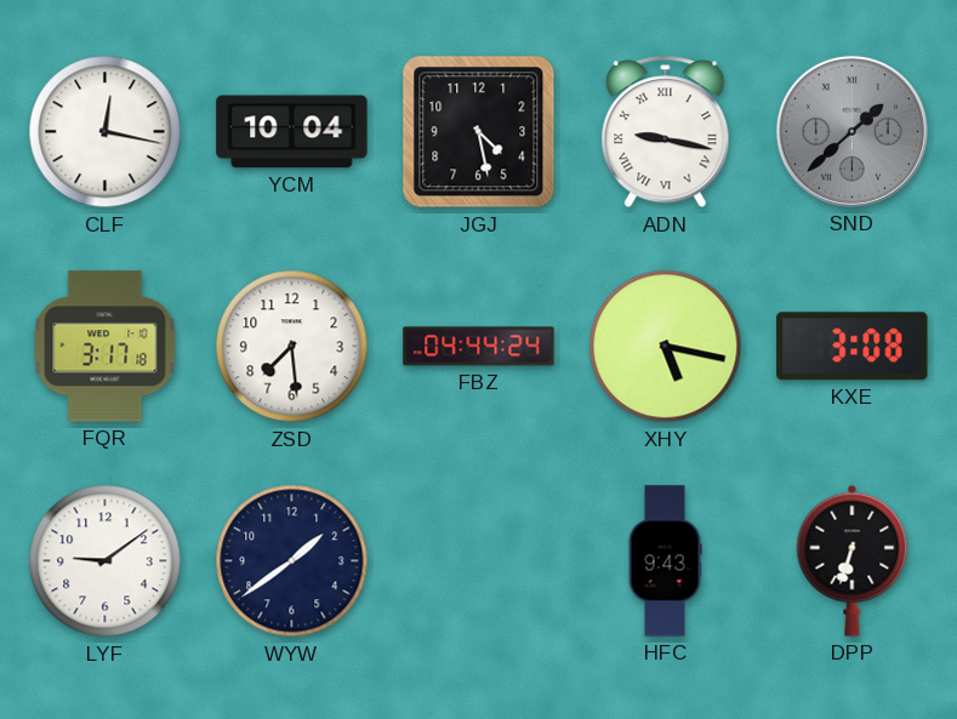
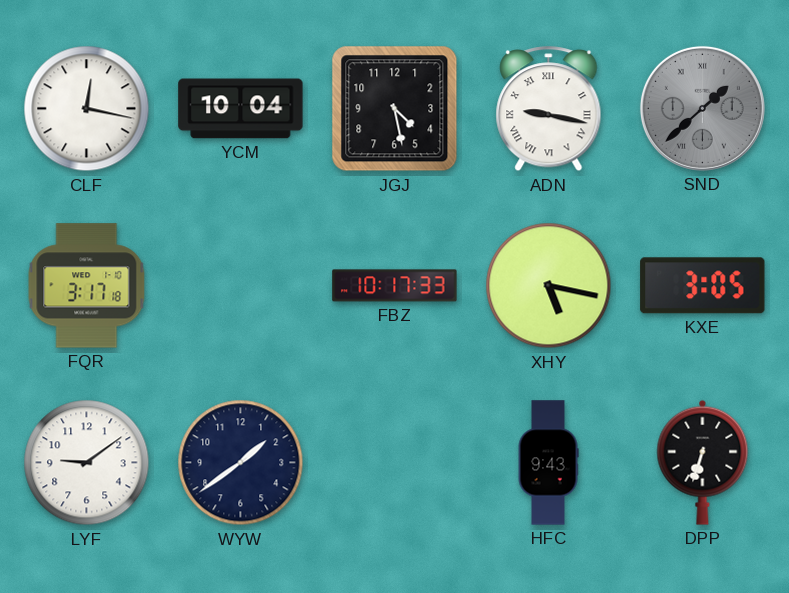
ZSD: 7:29 -> none
FBZ: 04:44 -> 10:17
KXE: 3:08 -> 3:05
